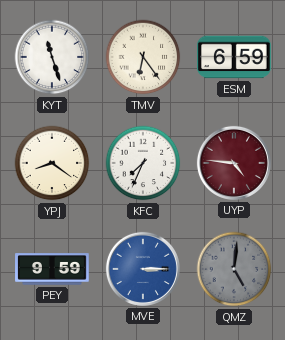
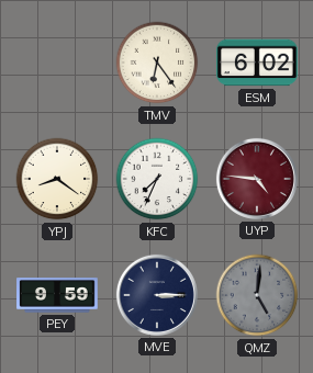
KYT: 11:27 -> none
ESM: 6:59 -> 6:02
MVE dial: blue -> navy
